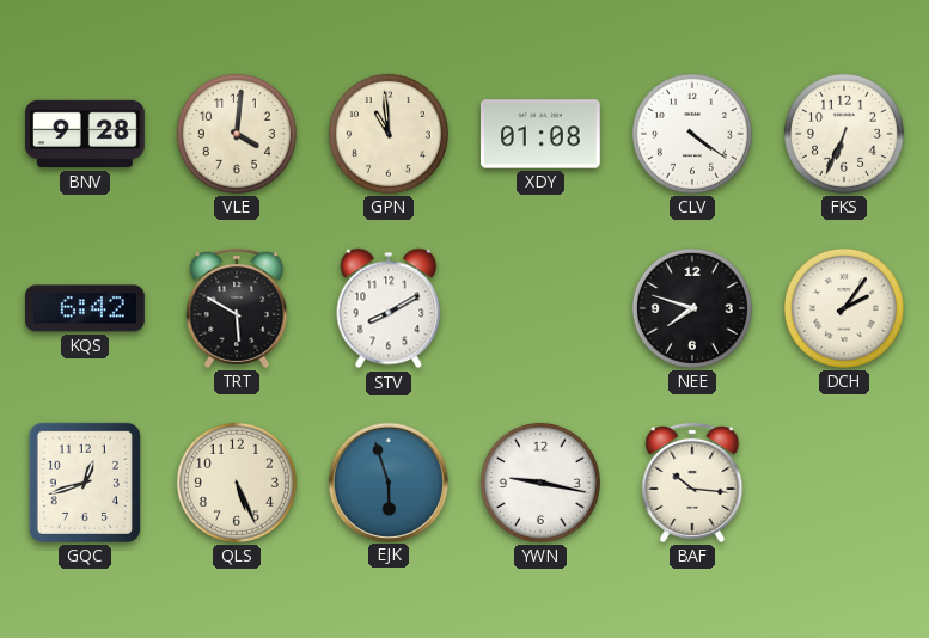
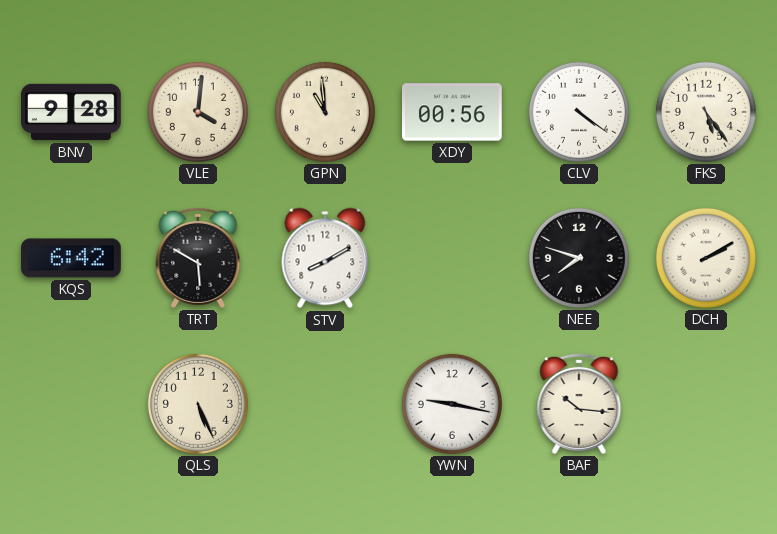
XDY: 01:08 -> 00:56
FKS: 6:34 -> 5:24
DCH: 2:06 -> 2:10
GQC: 12:42 -> none
EJK: 5:57 -> none
